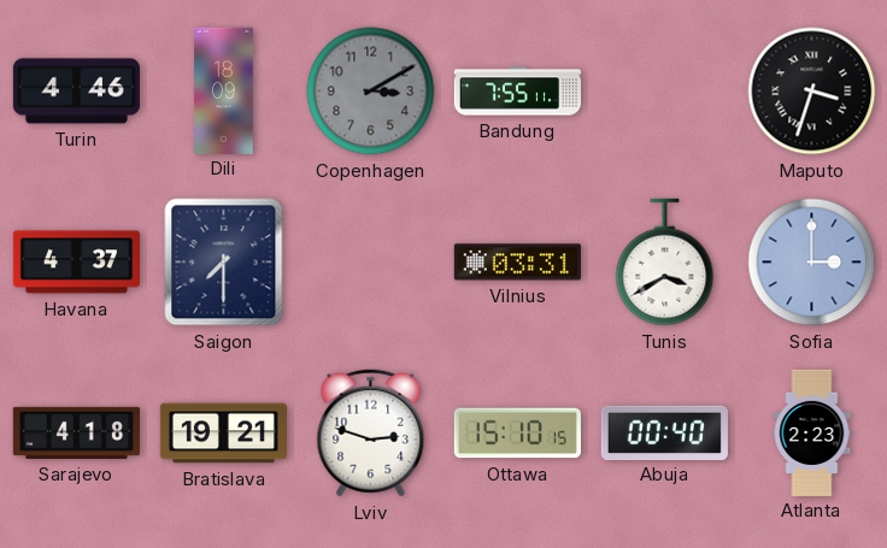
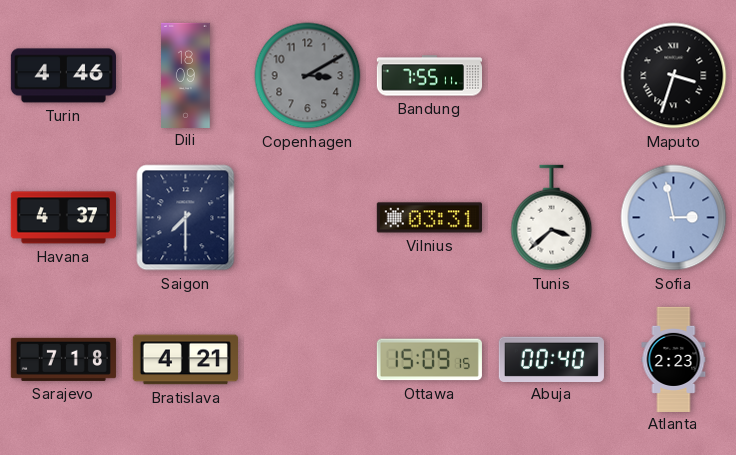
Tunis: 3:40 -> 3:38
Sofia: 3:00 -> 2:58
Sarajevo: 4:18 -> 7:18
Bratislava: 19:21 -> 4:21
Lviv: 2:48 -> none
Ottawa: 15:10 -> 15:09
